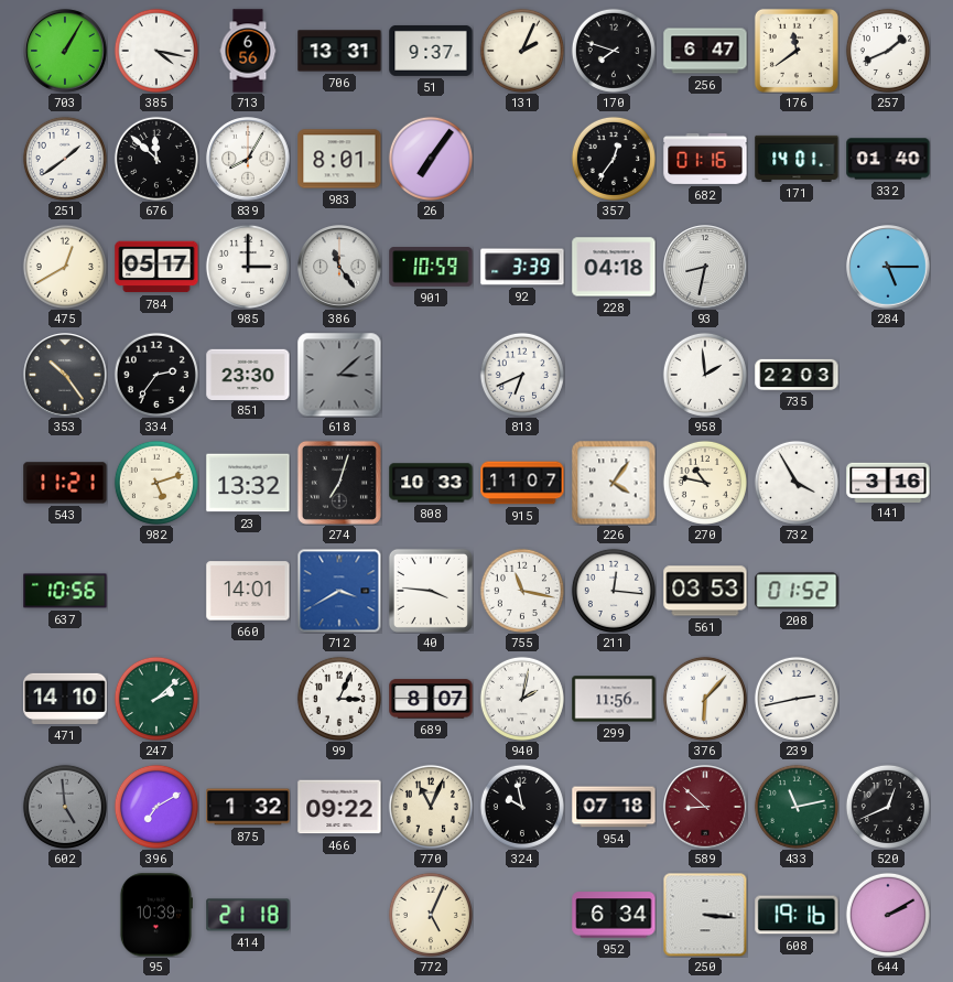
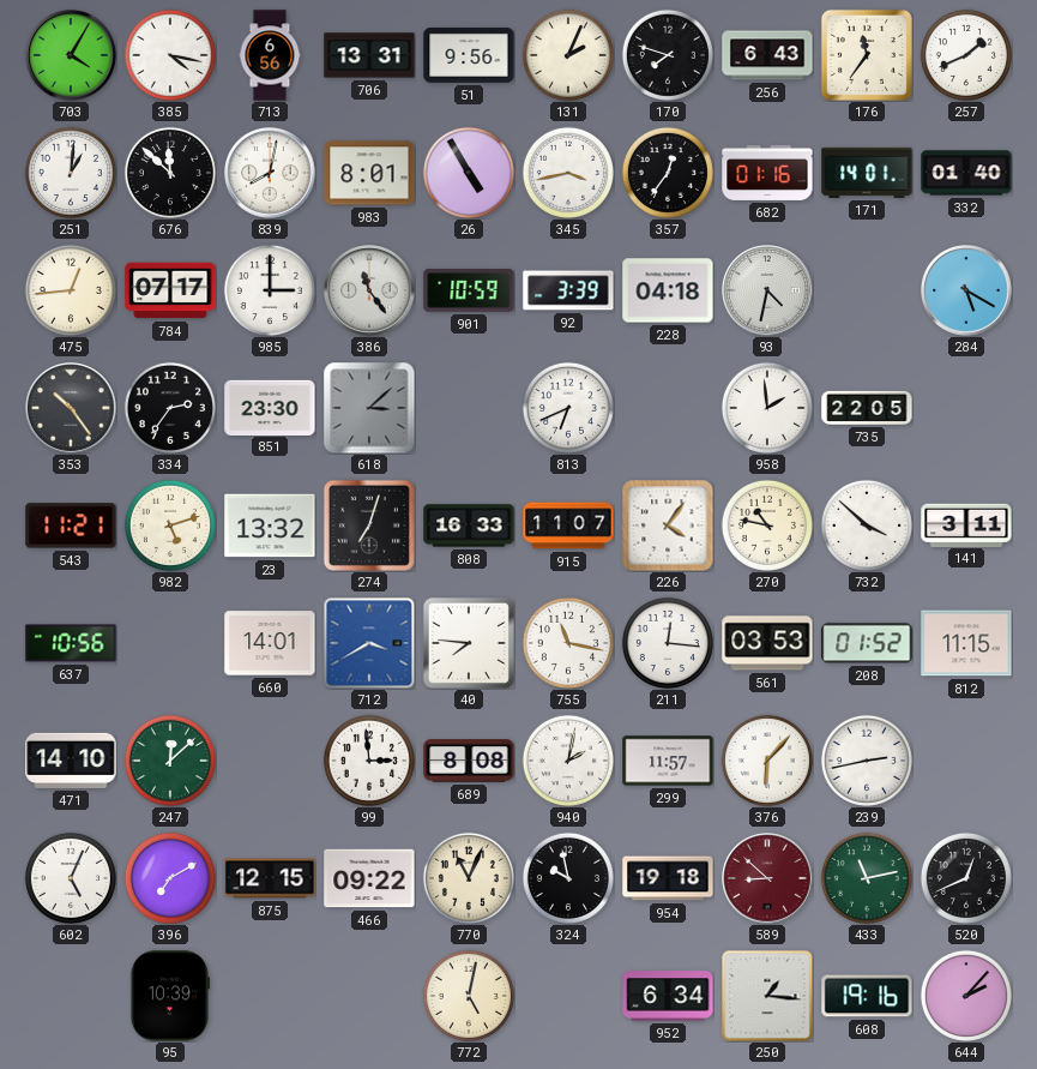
703: 1:05 -> 4:05
51: 9:37 -> 9:56
256: 6:47 -> 6:43
176: 11:39 -> 11:36
251: 1:39 -> 1:01
839: 8:05 -> 8:02
26: 7:06 -> 4:55
345: none -> 3:43
475: 12:40 -> 12:44
784: 05:17 -> 07:17
93: 8:32 -> 4:32
284: 5:15 -> 5:20
735: 22:03 -> 22:05
808: 10:33 -> 16:33
732: 3:55 -> 3:52
141: 3:16 -> 3:11
40: 3:46 -> 7:46
812: none -> 11:15
247: 2:08 -> 12:08
99: 3:04 -> 2:59
689: 8:07 -> 8:08
299: 11:56 -> 11:57
602: 4:59 -> 5:04
602 dial: grey -> white
875: 1:32 -> 12:15
954: 07:18 -> 19:18
414: 21:18 -> none
772: 5:04 -> 5:02
250: 3:16 -> 1:16
644: 2:10 -> 2:07
